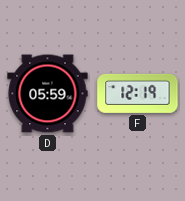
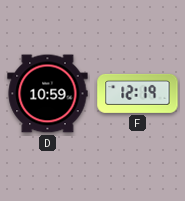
D: 05:59 -> 10:59
